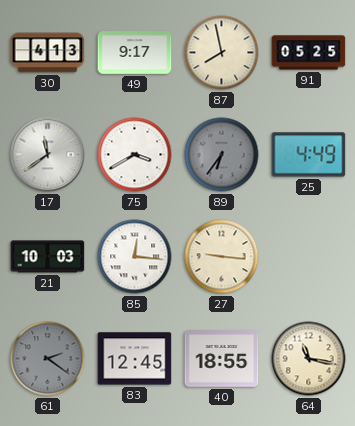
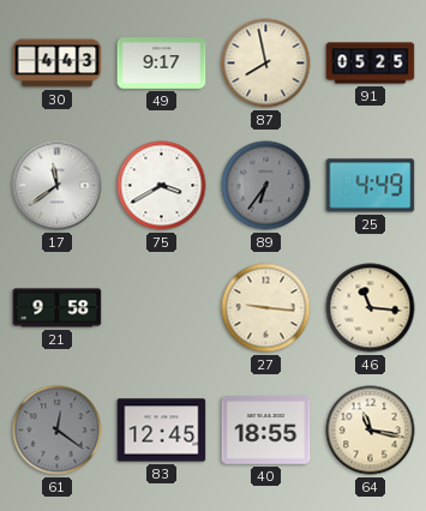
30: 4:13 -> 4:43
21: 10:03 -> 9:58
85: 12:16 -> none
46: none -> 11:16
61: 2:21 -> 12:21
